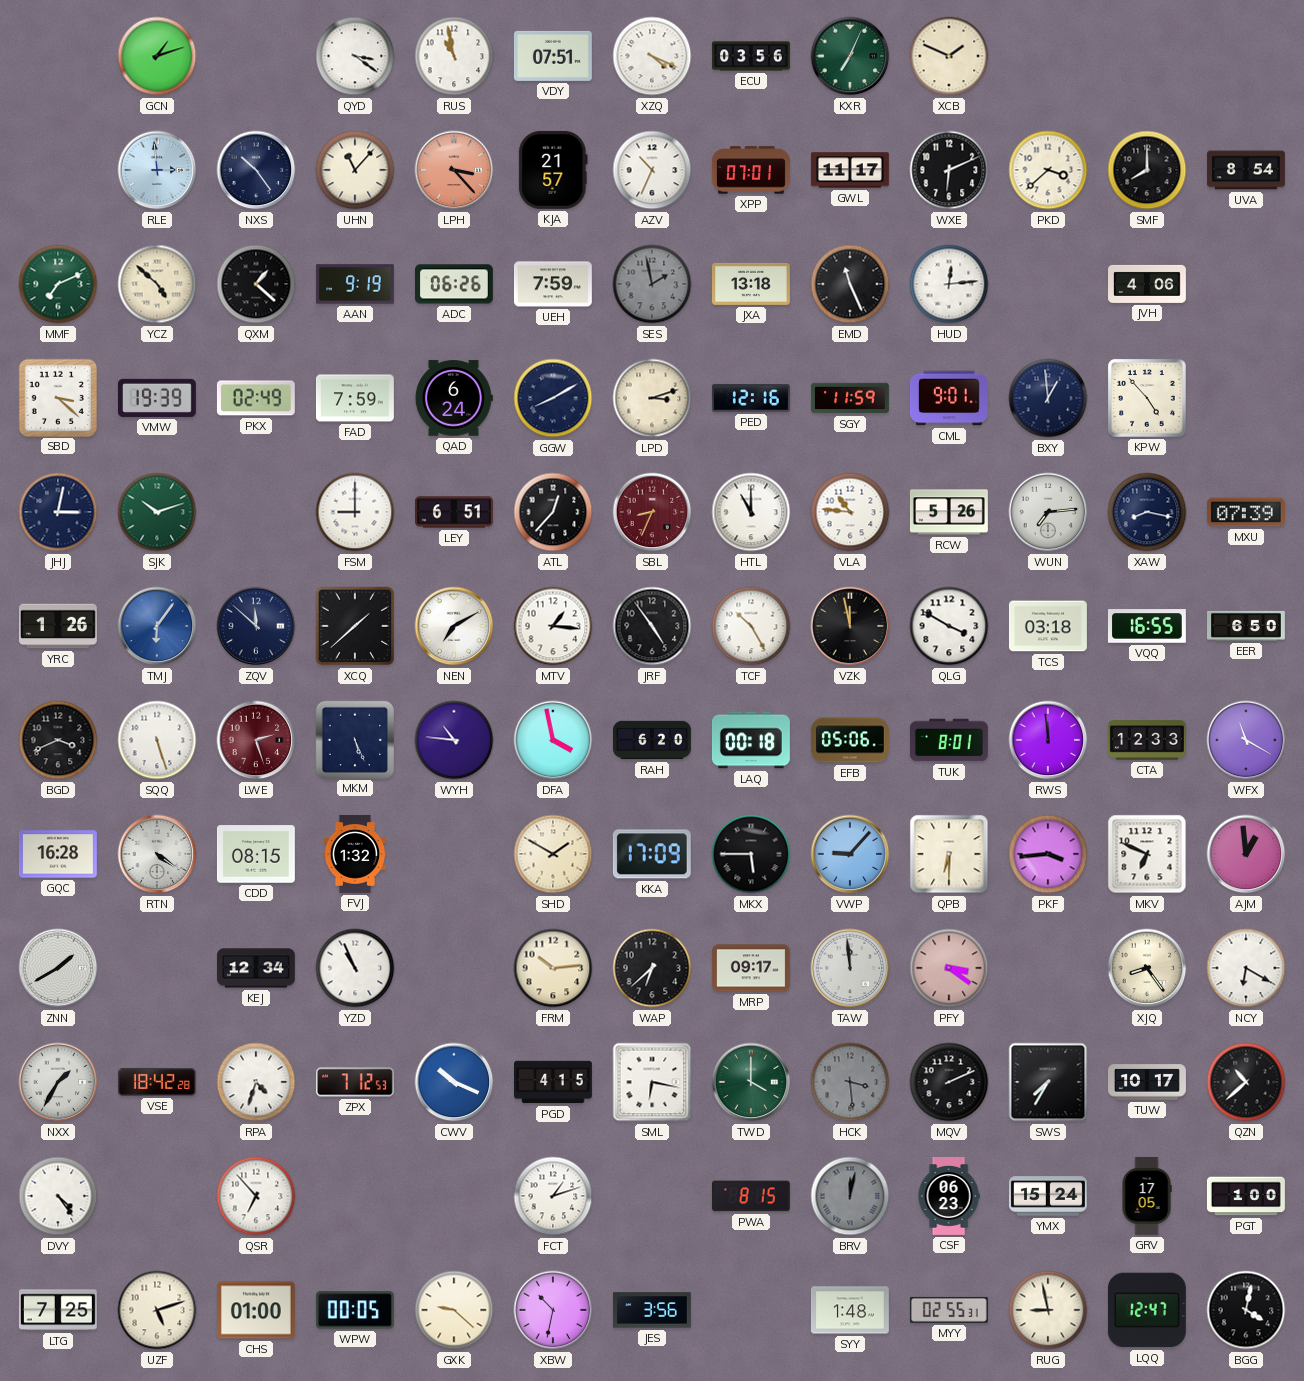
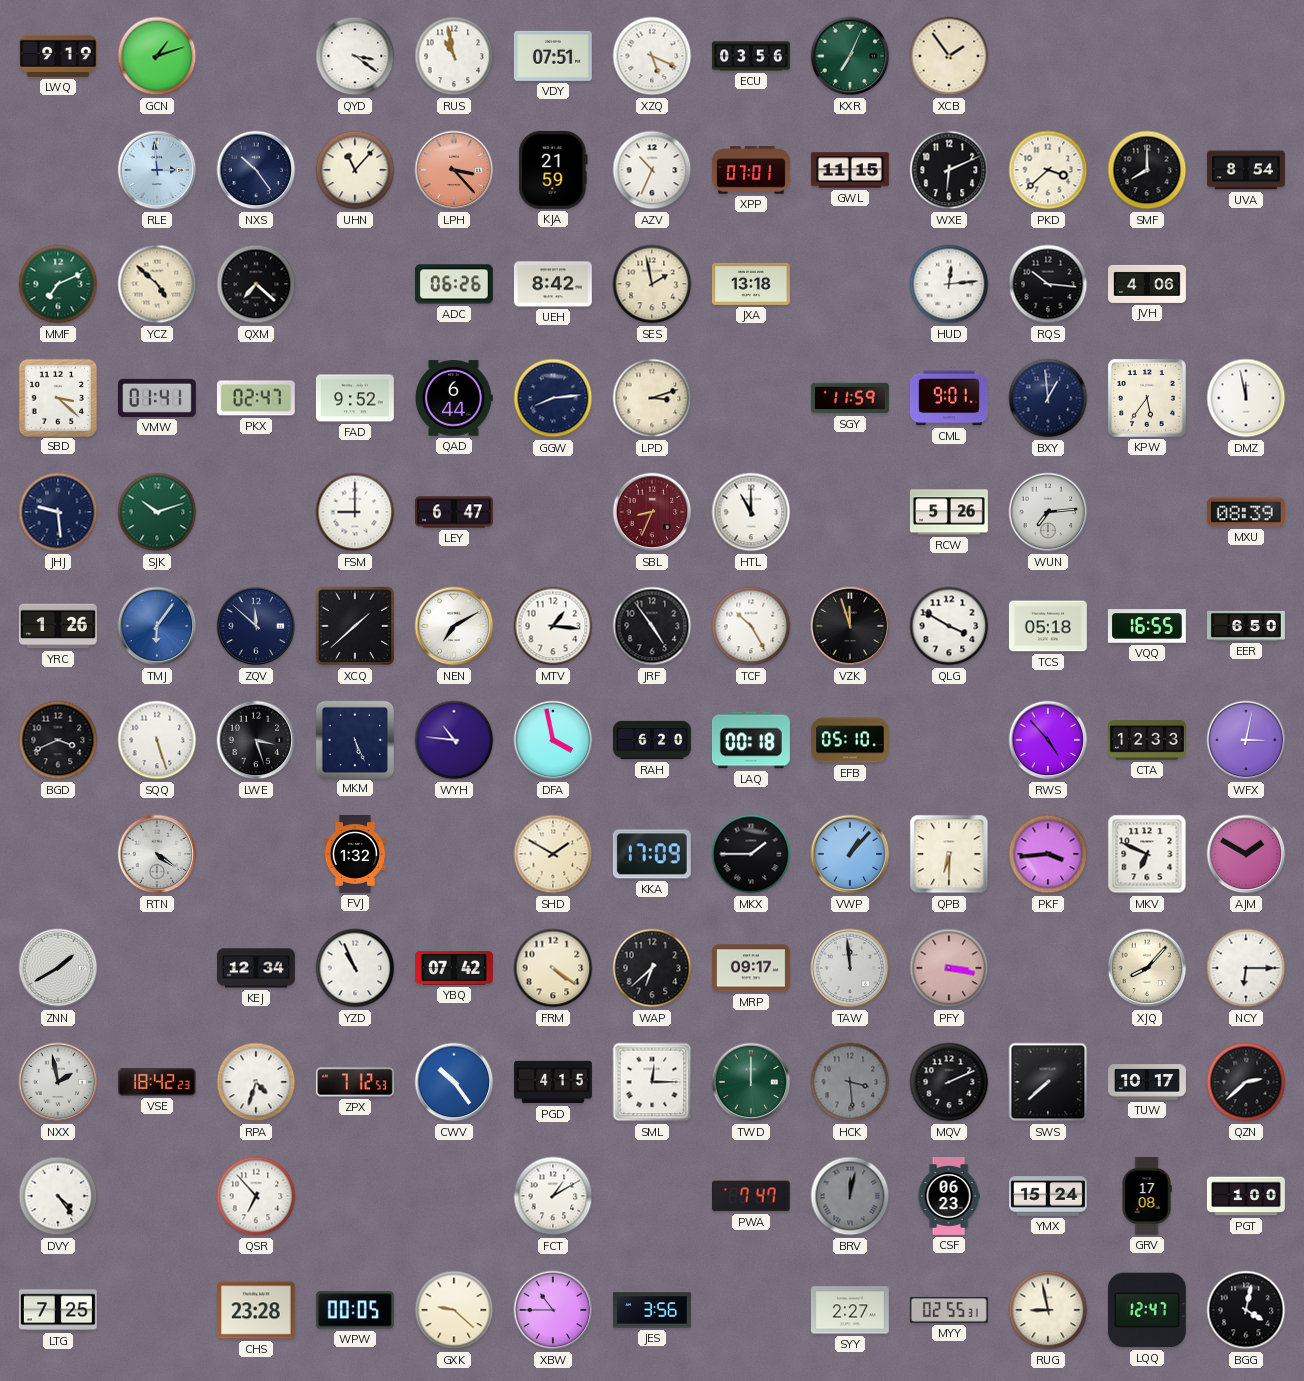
LWQ: none -> 9:19
XZQ: 4:19 -> 5:19
XCB: 1:49 -> 1:54
KJA: 21:57 -> 21:59
GWL: 11:17 -> 11:15
QXM: 1:22 -> 7:22
AAN: 9:19 -> none
UEH: 7:59 -> 8:42
SES dial: grey -> cream
EMD: 11:26 -> none
RQS: none -> 10:16
VMW: 19:39 -> 01:41
PKX: 02:49 -> 02:47
FAD: 7:59 -> 9:52
QAD: 6:24 -> 6:44
GGW: 8:10 -> 8:14
PED: 12:16 -> none
KPW: 4:53 -> 5:36
DMZ: none -> 11:58
JHJ: 3:02 -> 9:29
LEY: 6:51 -> 6:47
ATL: 12:37 -> none
VLA: 10:46 -> none
XAW: 8:17 -> none
MXU: 07:39 -> 08:39
VZK: 11:58 -> 11:57
TCS: 03:18 -> 05:18
LWE: 2:27 -> 3:27
LWE dial: burgundy -> black
EFB: 05:06 -> 05:10
TUK: 8:01 -> none
RWS: 11:59 -> 4:53
WFX: 11:20 -> 3:02
GQC: 16:28 -> none
CDD: 08:15 -> none
MKX: 5:45 -> 1:45
VWP: 9:07 -> 1:07
AJM: 12:59 -> 1:50
YBQ: none -> 07:42
FRM: 10:14 -> 4:21
PFY: 3:21 -> 3:17
XJQ: 8:24 -> 8:07
NCY: 6:20 -> 6:15
NXX: 1:35 -> 1:58
VSE: 18:42:28 -> 18:42:23
CWV: 10:19 -> 10:24
SML: 6:17 -> 12:15
TWD: 4:00 -> 12:00
SWS: 7:35 -> 7:38
QZN: 10:38 -> 2:38
FCT: 1:12 -> 1:10
PWA: 8:15 -> 7:47
GRV: 17:05 -> 17:08
UZF: 5:12 -> none
CHS: 01:00 -> 23:28
XBW: 10:32 -> 10:45
SYY: 1:48 -> 2:27
